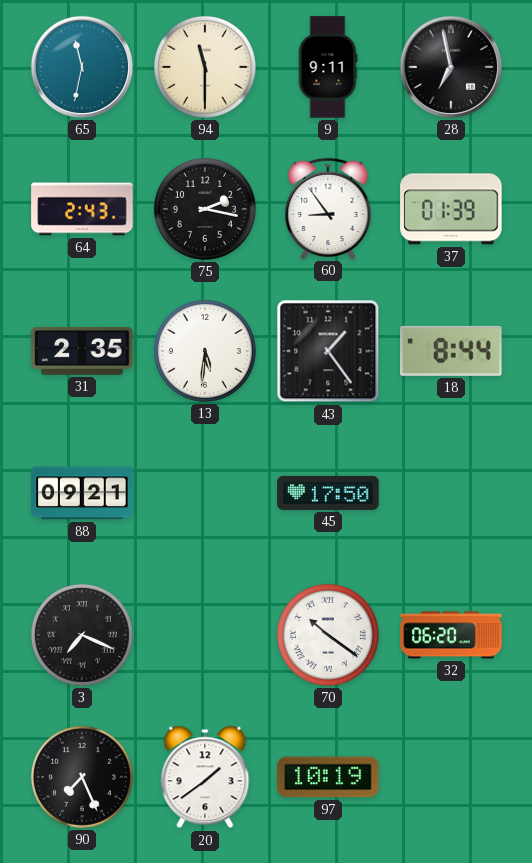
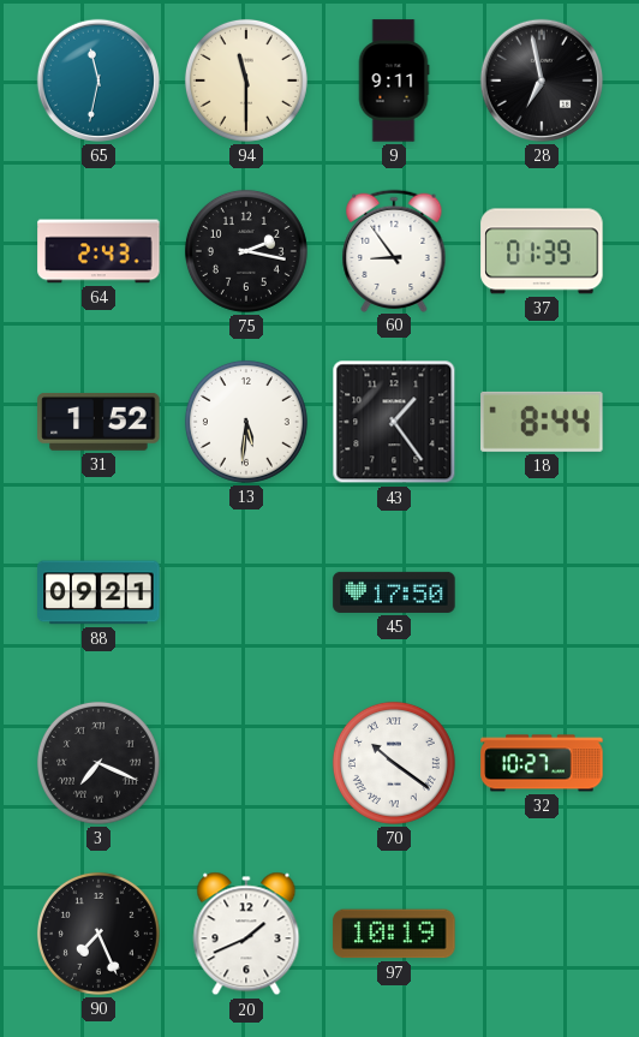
31: 2:35 -> 1:52
32: 06:20 -> 10:27
20: 1:39 -> 1:41
